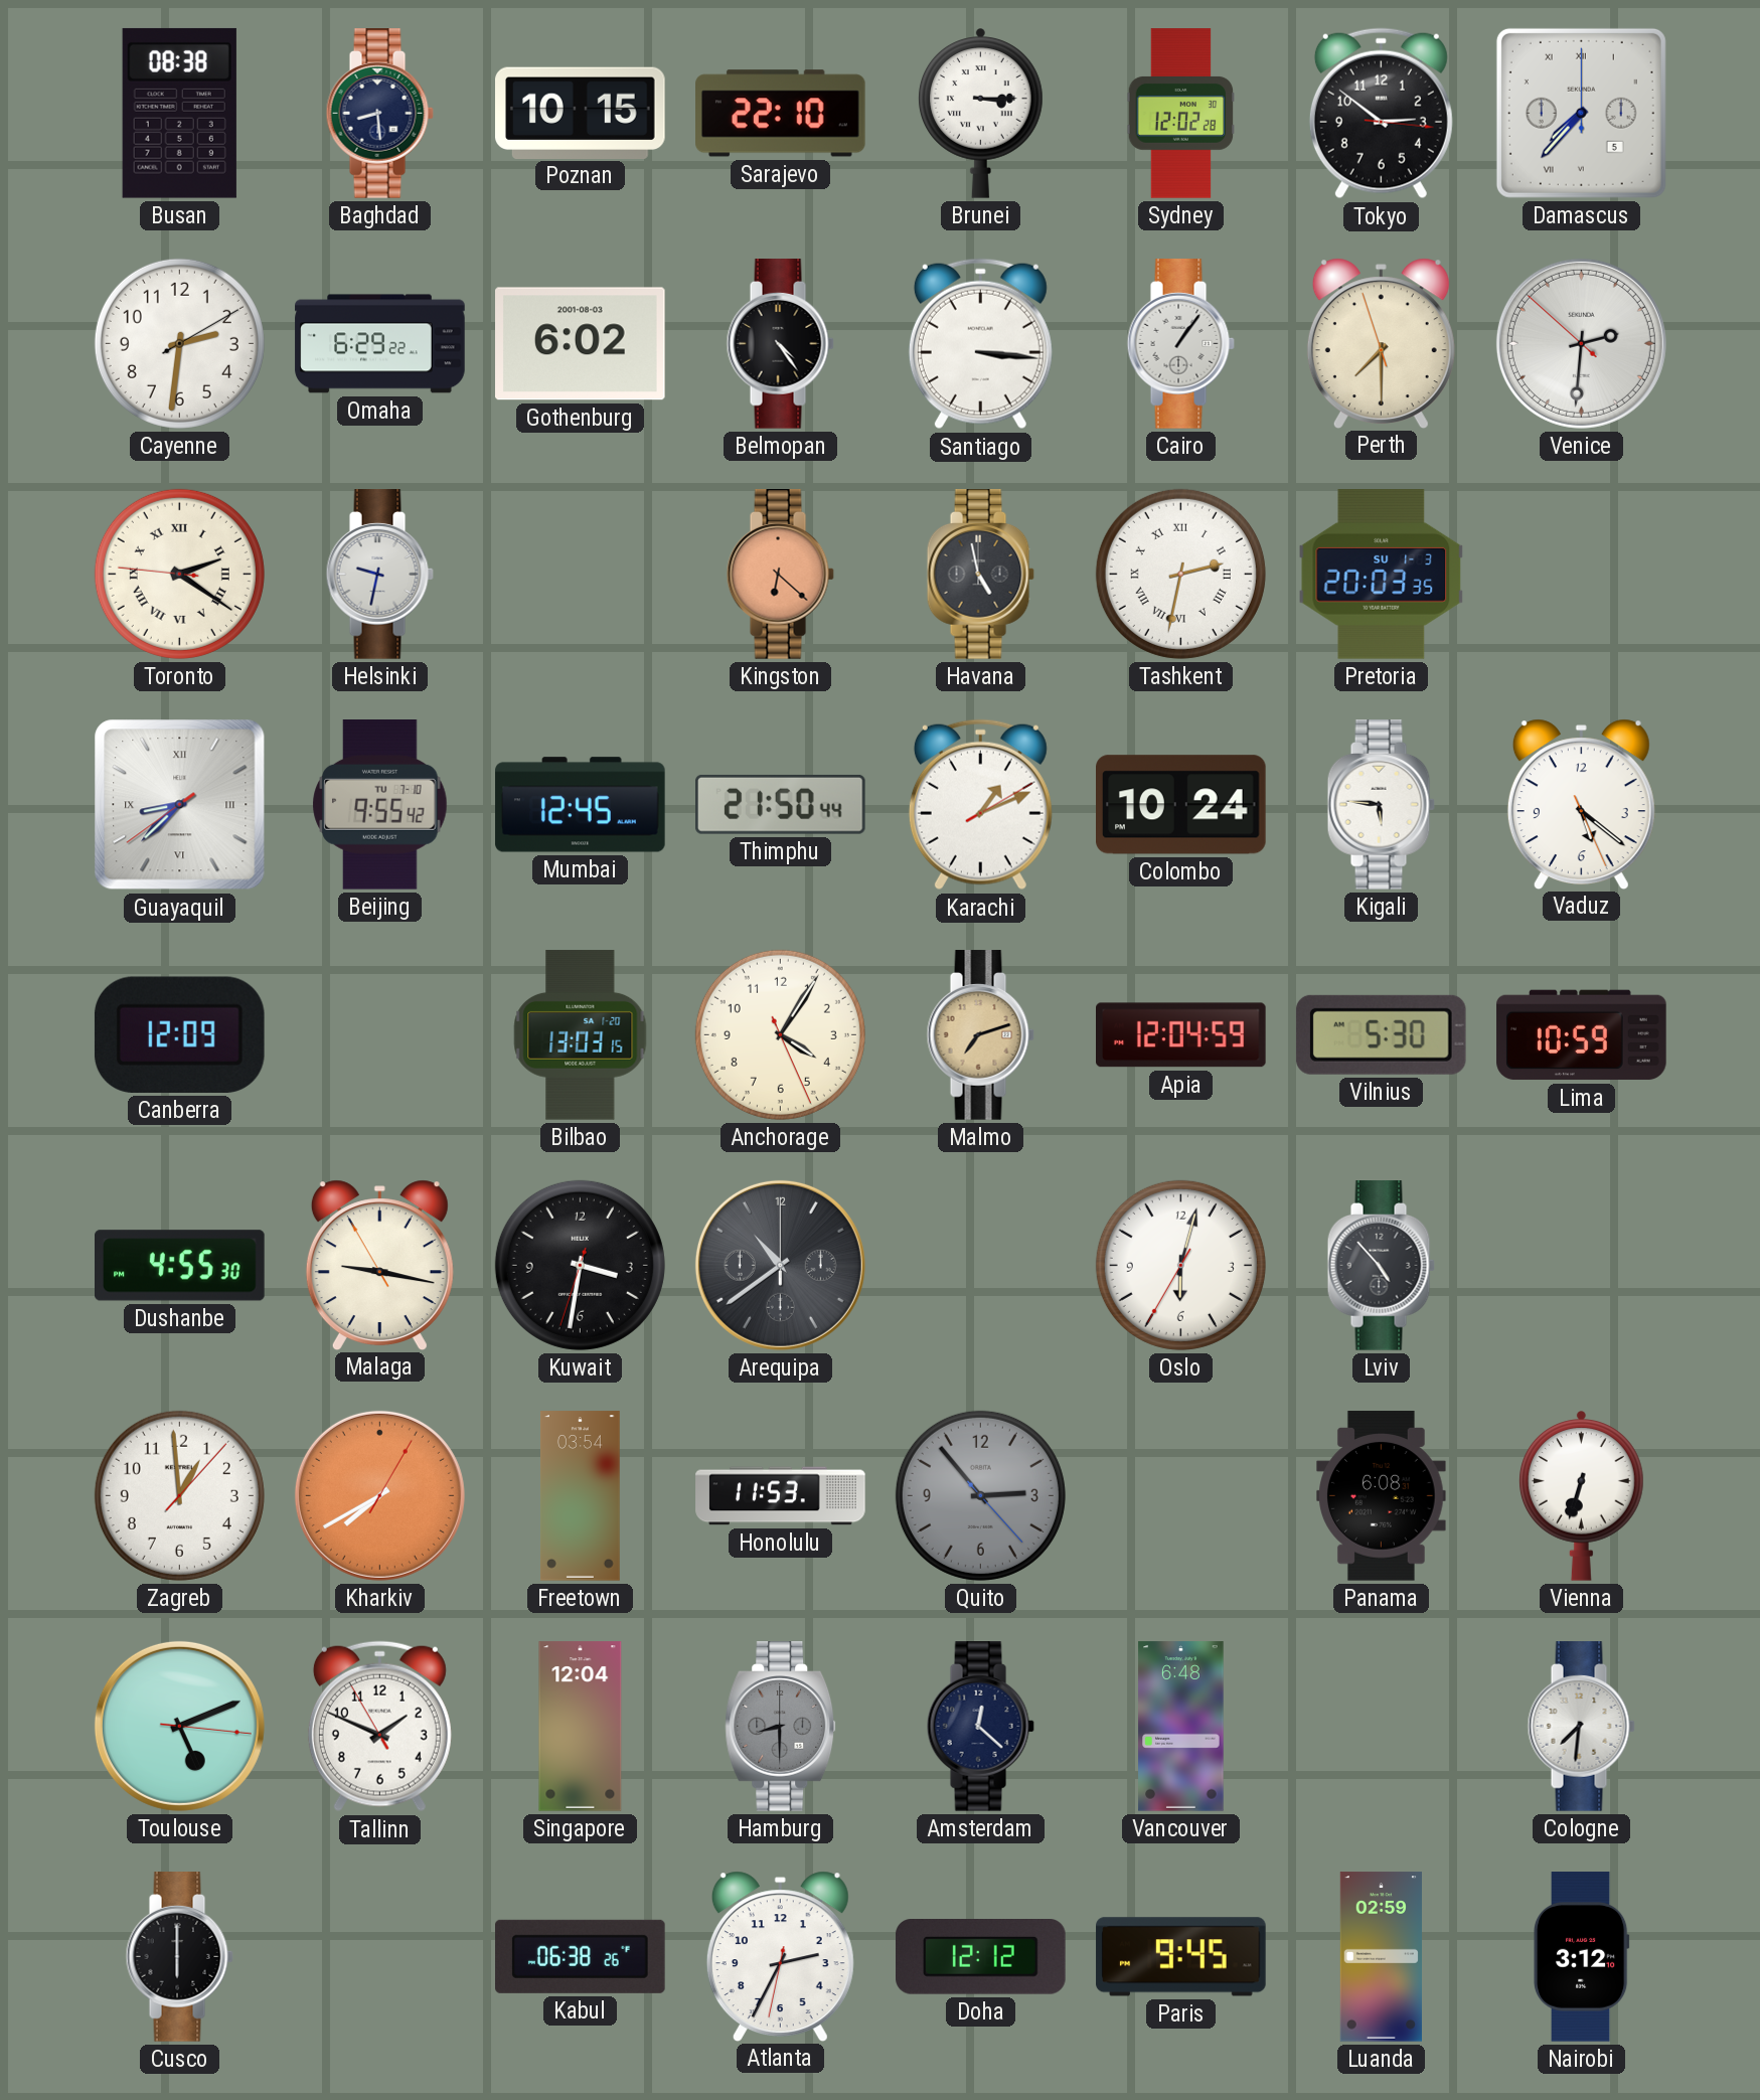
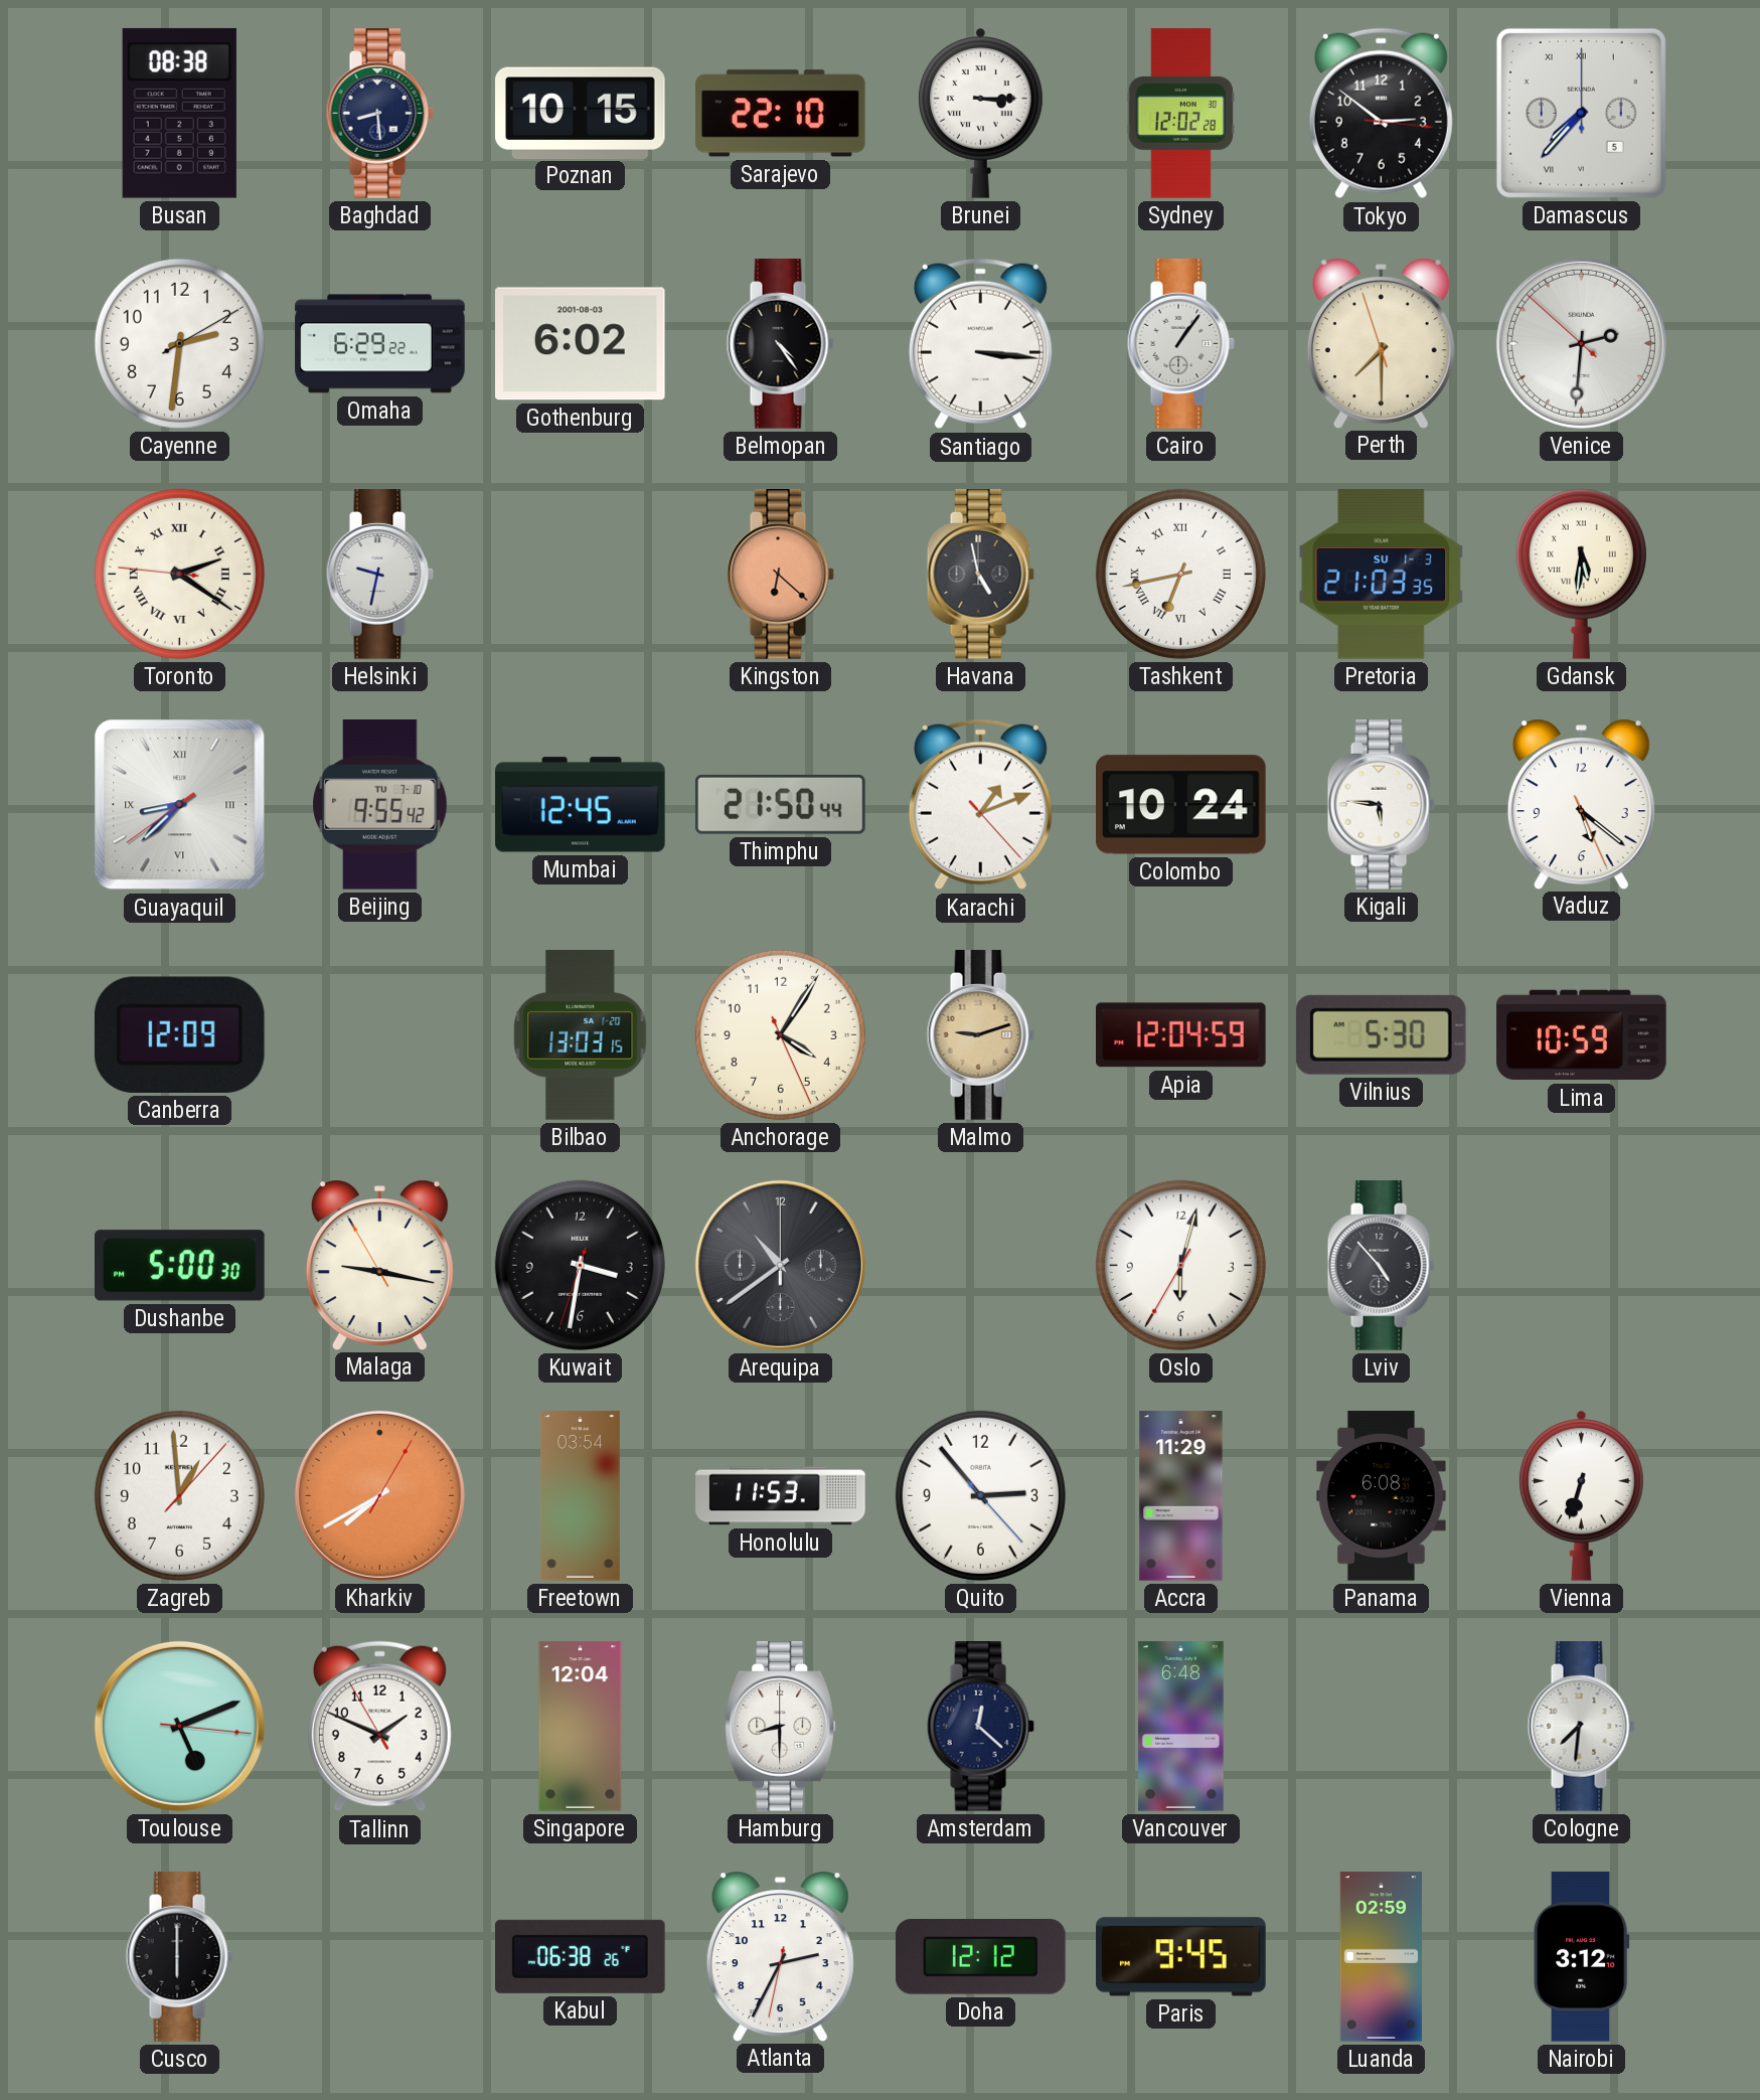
Tashkent: 2:32 -> 6:43
Pretoria: 20:03 -> 21:03
Gdansk: none -> 5:31
Karachi: 1:11:10 -> 1:11:23
Malmo: 7:12 -> 9:12
Dushanbe: 4:55 -> 5:00
Quito dial: grey -> white
Accra: none -> 11:29
Hamburg dial: grey -> white
